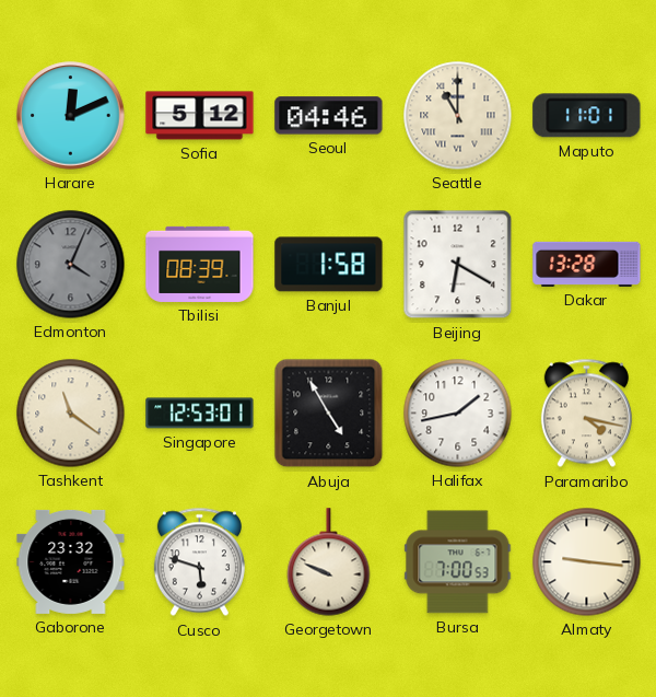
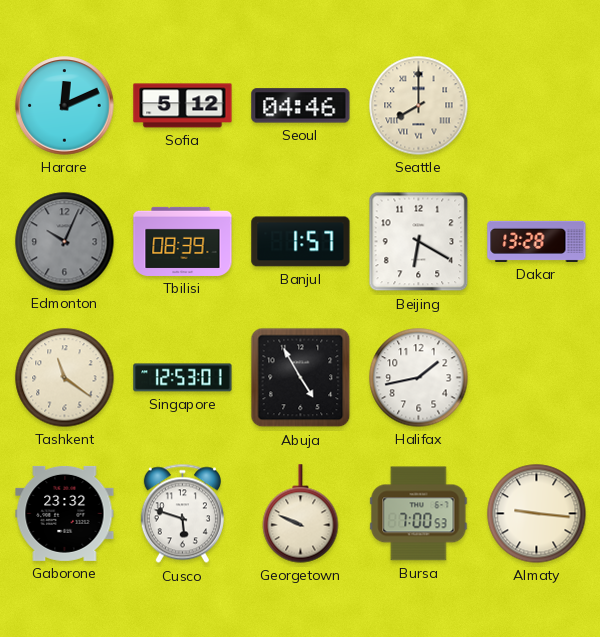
Seattle: 11:00 -> 8:00
Maputo: 11:01 -> none
Edmonton: 4:04 -> 10:04
Banjul: 1:58 -> 1:57
Paramaribo: 4:17 -> none
